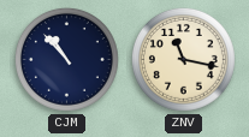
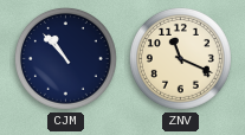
ZNV: 11:17 -> 11:19
